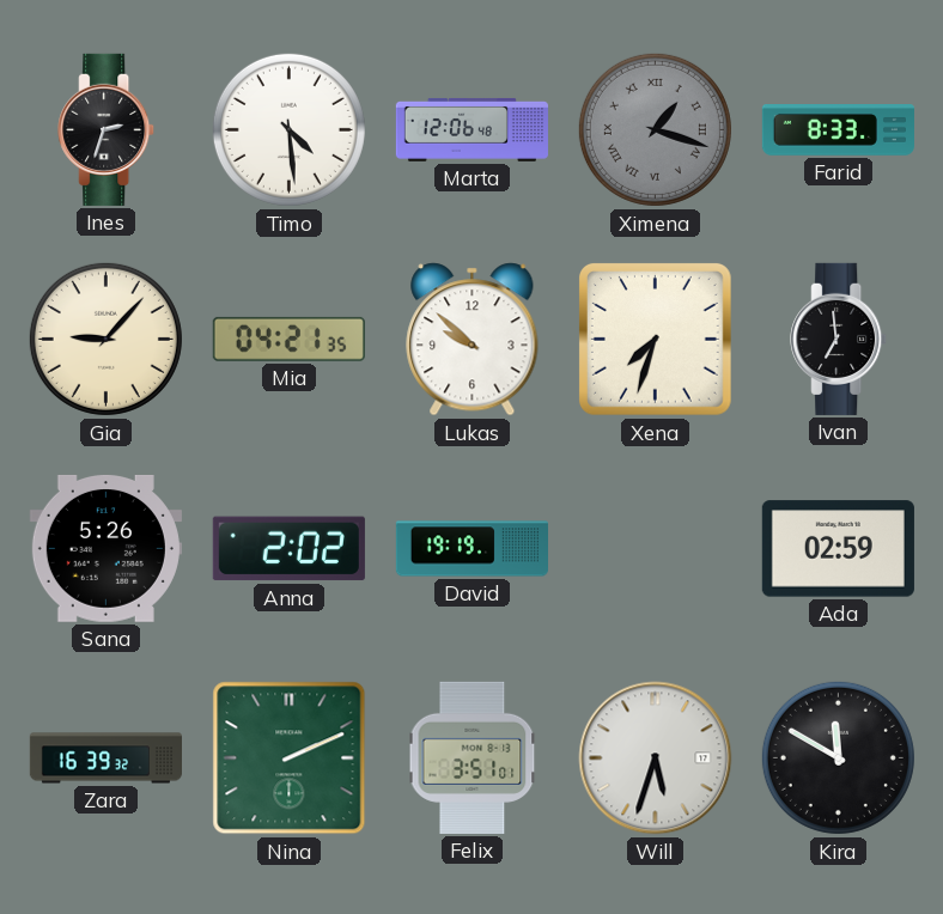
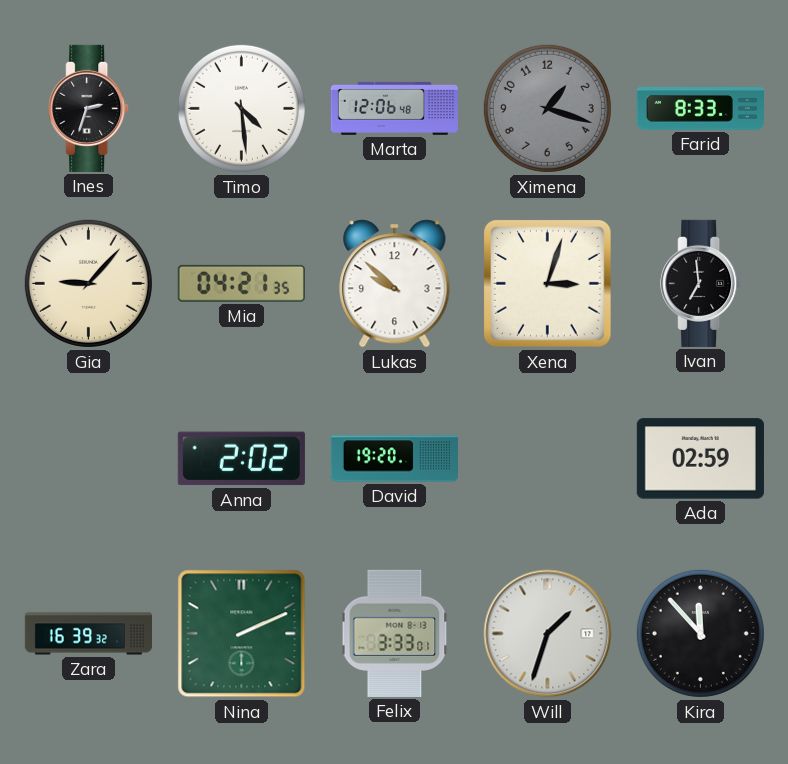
Ximena numerals: Roman -> Arabic
Xena: 7:33 -> 3:03
Sana: 5:26 -> none
David: 19:19 -> 19:20
Felix: 3:51 -> 3:33
Will: 5:33 -> 1:33
Kira: 11:50 -> 11:53
